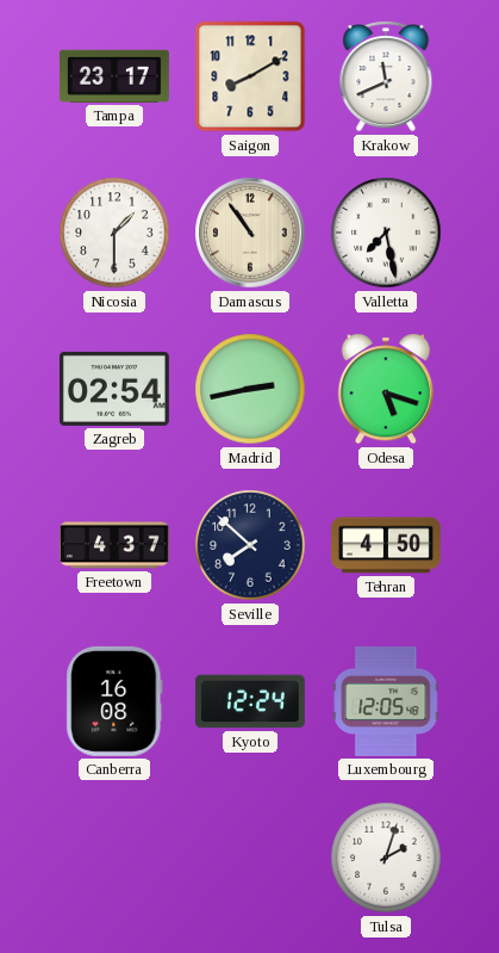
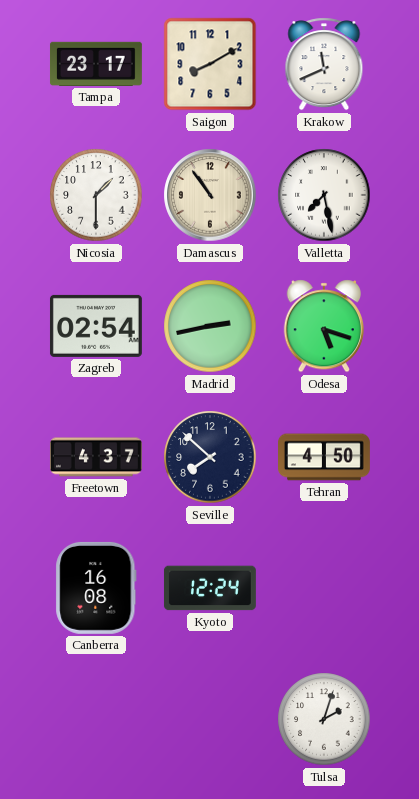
Luxembourg: 12:05 -> none
